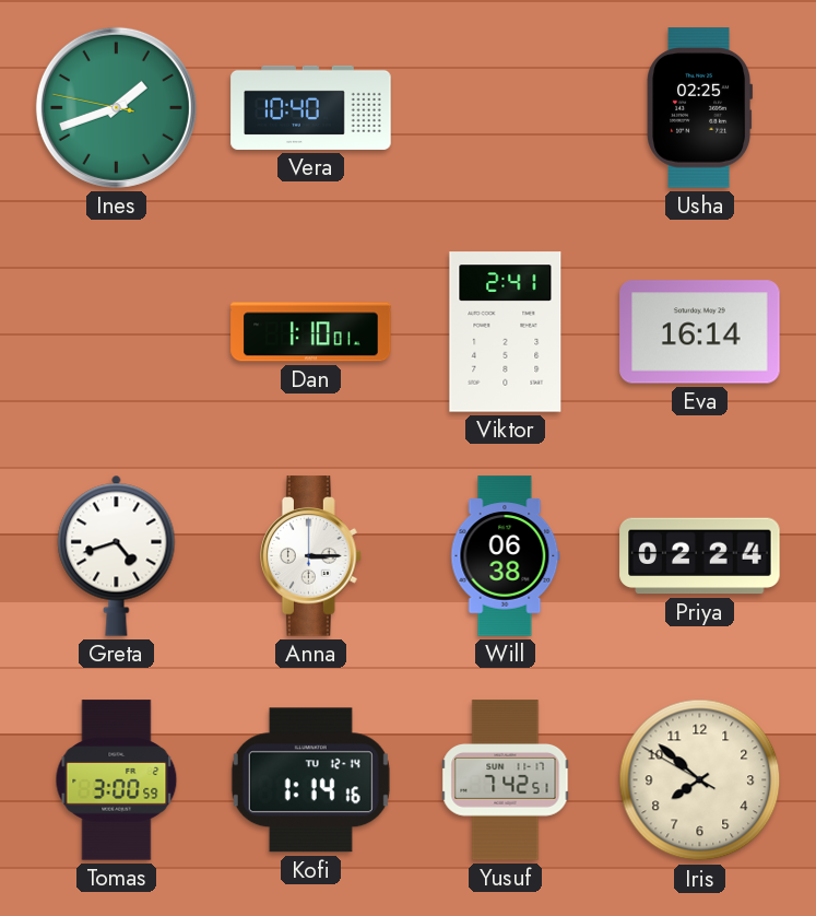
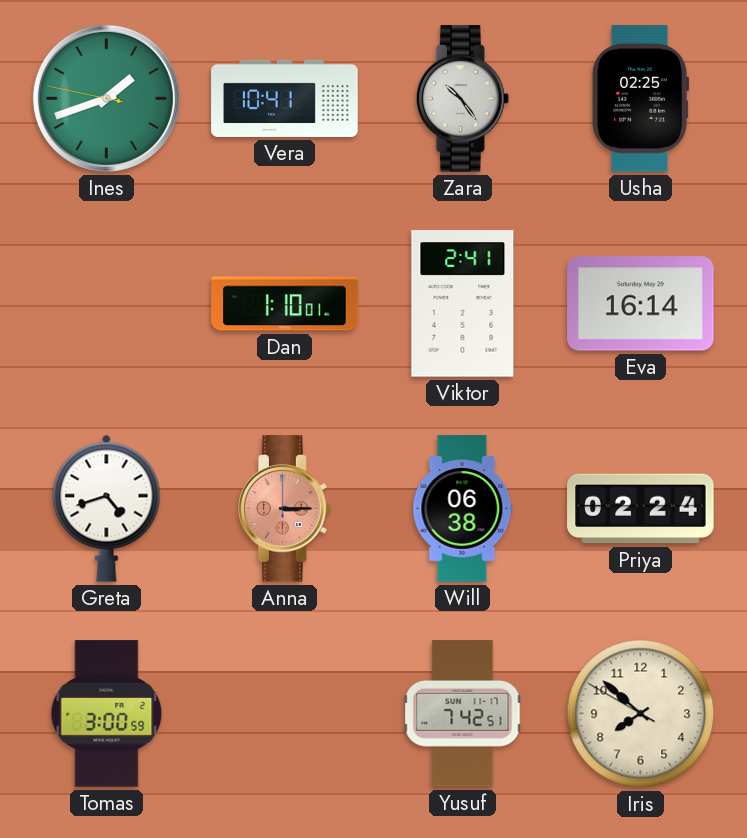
Vera: 10:40 -> 10:41
Zara: none -> 10:24
Anna dial: white -> salmon
Kofi: 1:14 -> none
